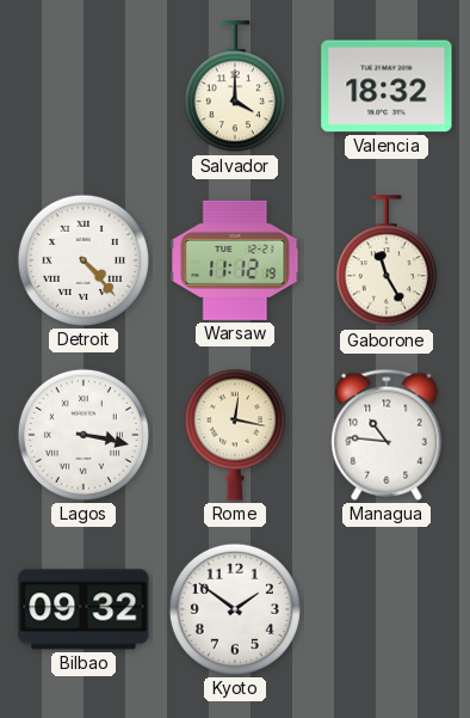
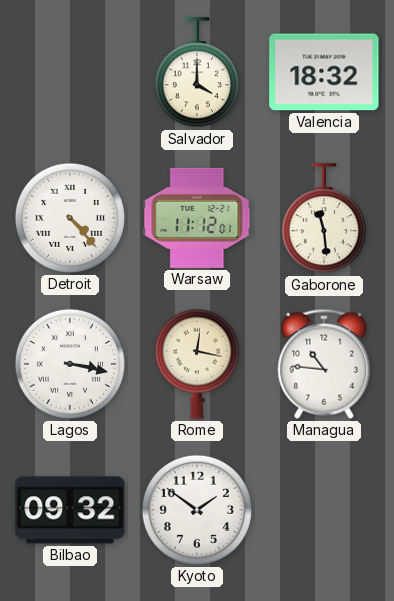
Warsaw: 11:12:19 -> 11:12:01
Gaborone: 11:25 -> 11:29
